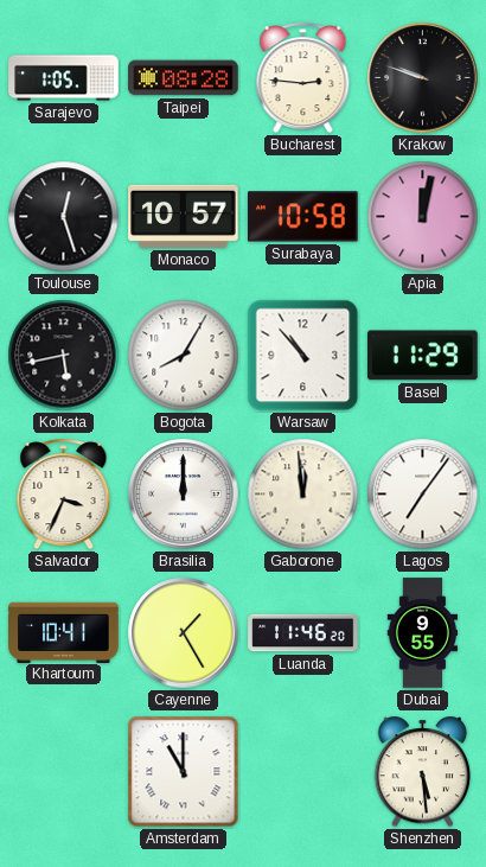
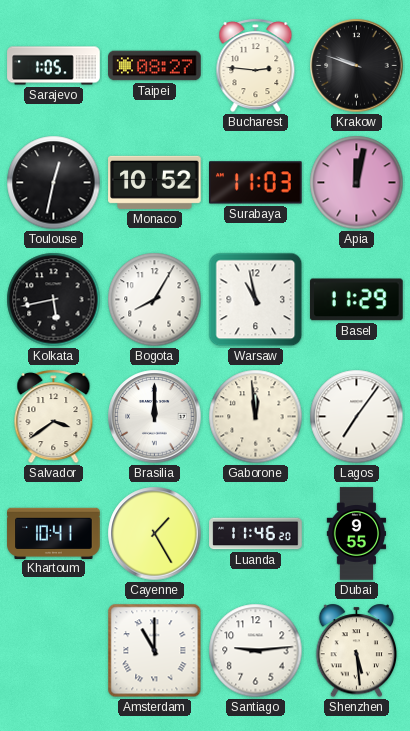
Taipei: 08:28 -> 08:27
Toulouse: 12:27 -> 12:32
Monaco: 10:57 -> 10:52
Surabaya: 10:58 -> 11:03
Warsaw: 10:53 -> 10:58
Salvador: 3:34 -> 3:39
Santiago: none -> 9:14
